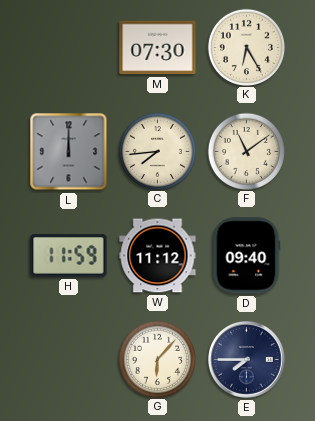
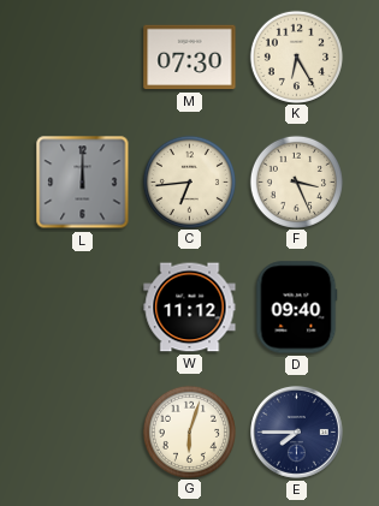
C: 7:44 -> 6:44
F: 11:09 -> 3:26
H: 11:59 -> none
G: 6:07 -> 6:03
